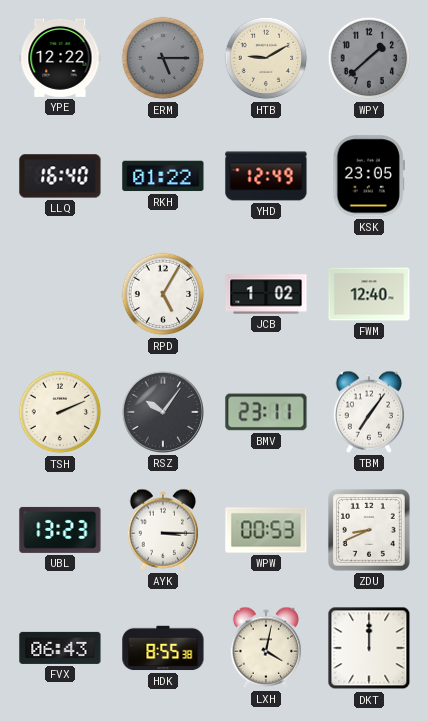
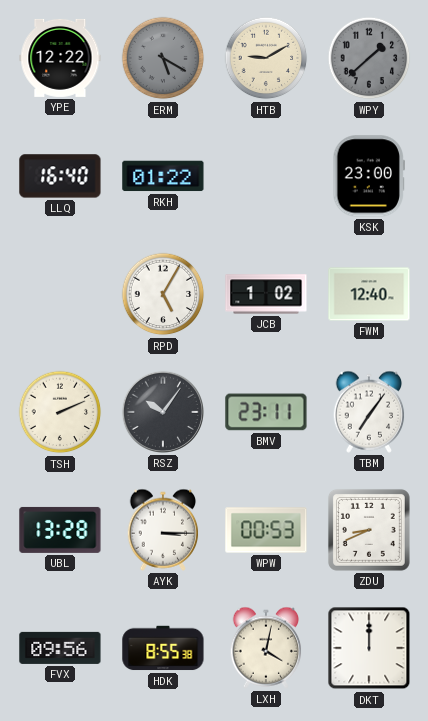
ERM: 5:15 -> 5:20
YHD: 12:49 -> none
KSK: 23:05 -> 23:00
UBL: 13:23 -> 13:28
FVX: 06:43 -> 09:56
